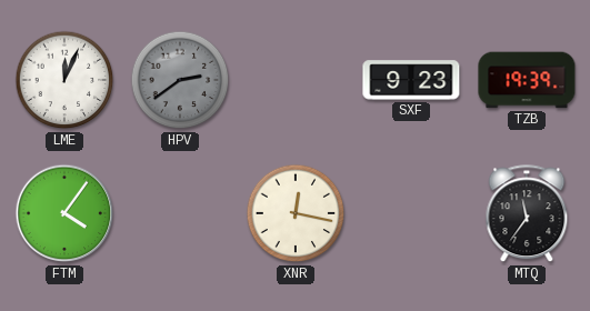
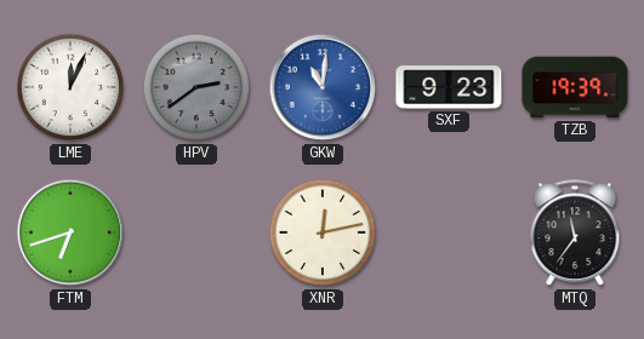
GKW: none -> 11:01
FTM: 4:06 -> 6:42
XNR: 12:17 -> 12:13
